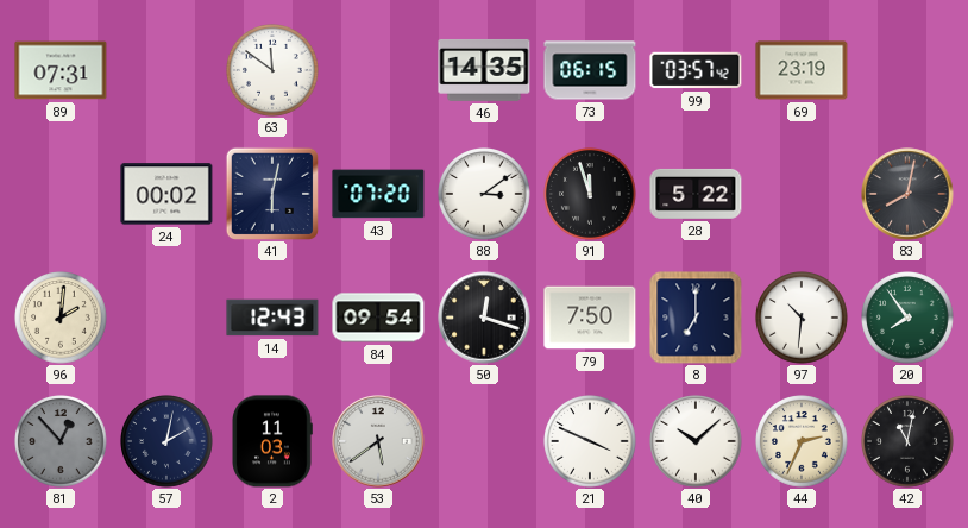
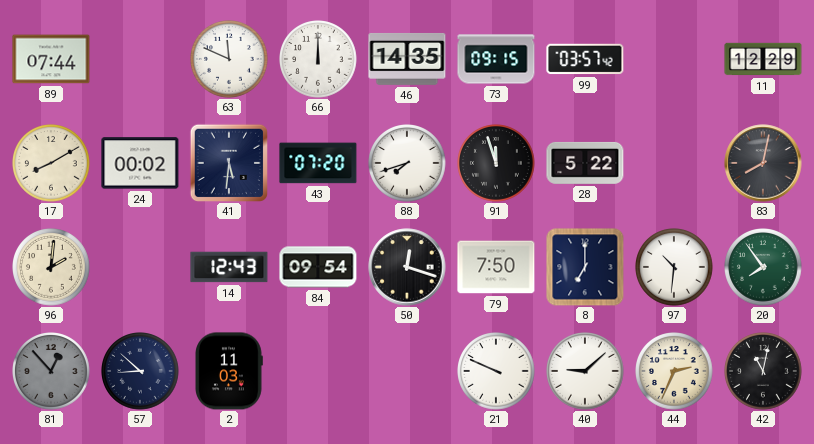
89: 07:31 -> 07:44
63: 11:51 -> 11:49
66: none -> 12:00
73: 06:15 -> 09:15
69: 23:19 -> none
11: none -> 12:29
17: none -> 8:10
41: 6:02 -> 5:31
88: 3:09 -> 7:42
57: 2:02 -> 8:52
53: 5:39 -> none
21: 3:49 -> 9:49
40: 10:08 -> 9:08
